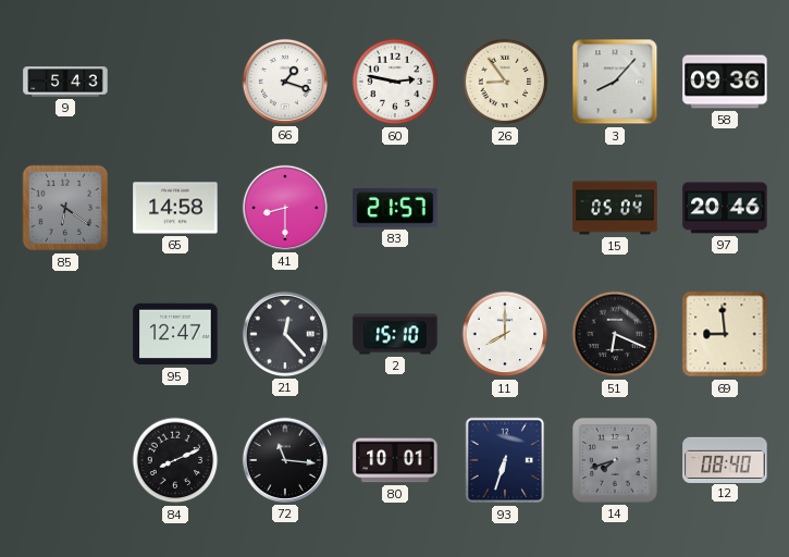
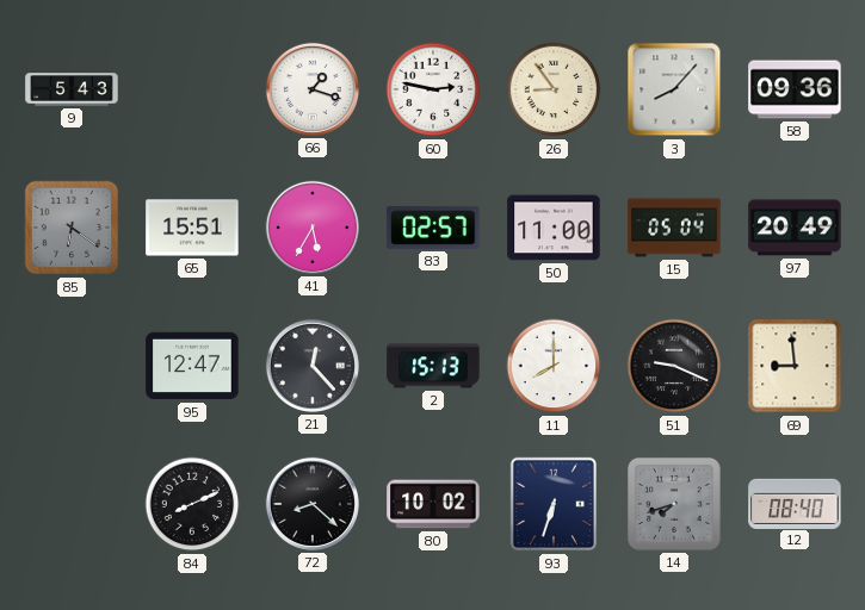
65: 14:58 -> 15:51
41: 8:30 -> 5:35
83: 21:57 -> 02:57
50: none -> 11:00
97: 20:46 -> 20:49
2: 15:10 -> 15:13
51: 6:19 -> 9:19
72: 11:16 -> 8:22
80: 10:01 -> 10:02
